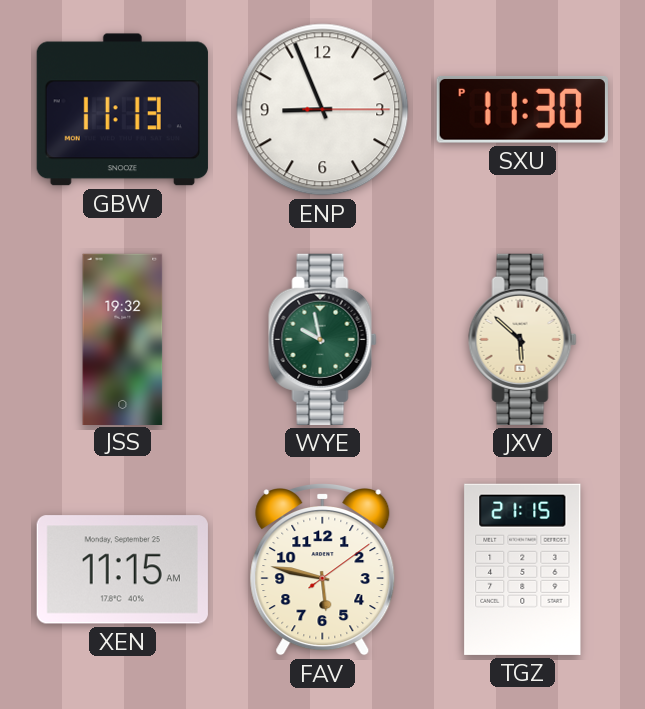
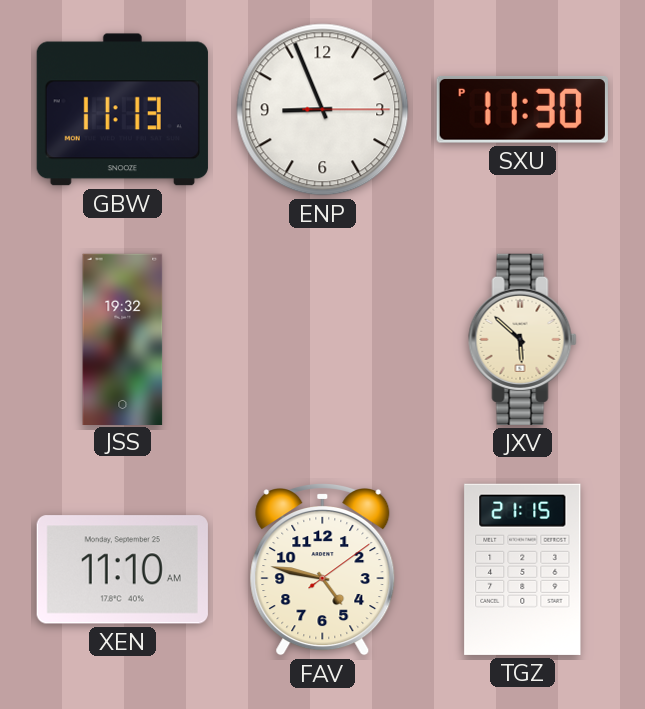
WYE: 9:58 -> none
XEN: 11:15 -> 11:10
FAV: 5:47 -> 4:47
